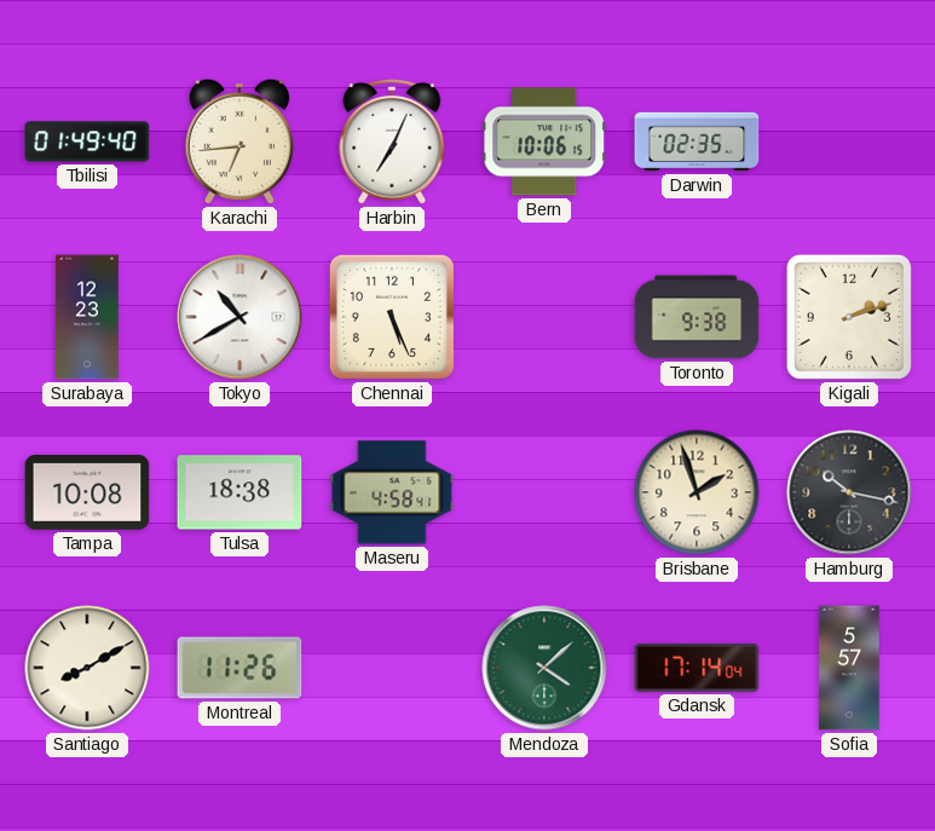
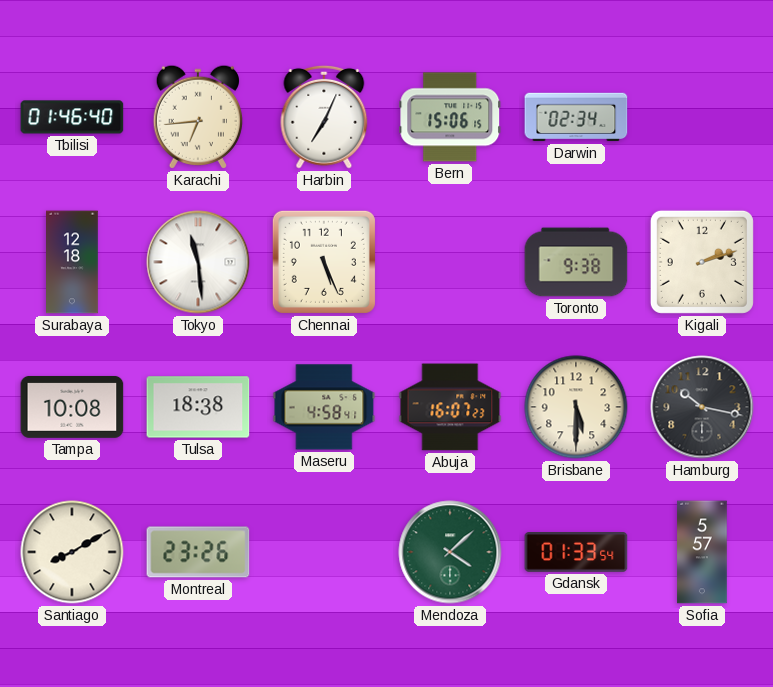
Tbilisi: 01:49 -> 01:46
Bern: 10:06 -> 15:06
Darwin: 02:35 -> 02:34
Surabaya: 12:23 -> 12:18
Tokyo: 10:40 -> 11:29
Abuja: none -> 16:07
Brisbane: 1:57 -> 5:30
Montreal: 11:26 -> 23:26
Gdansk: 17:14 -> 01:33
